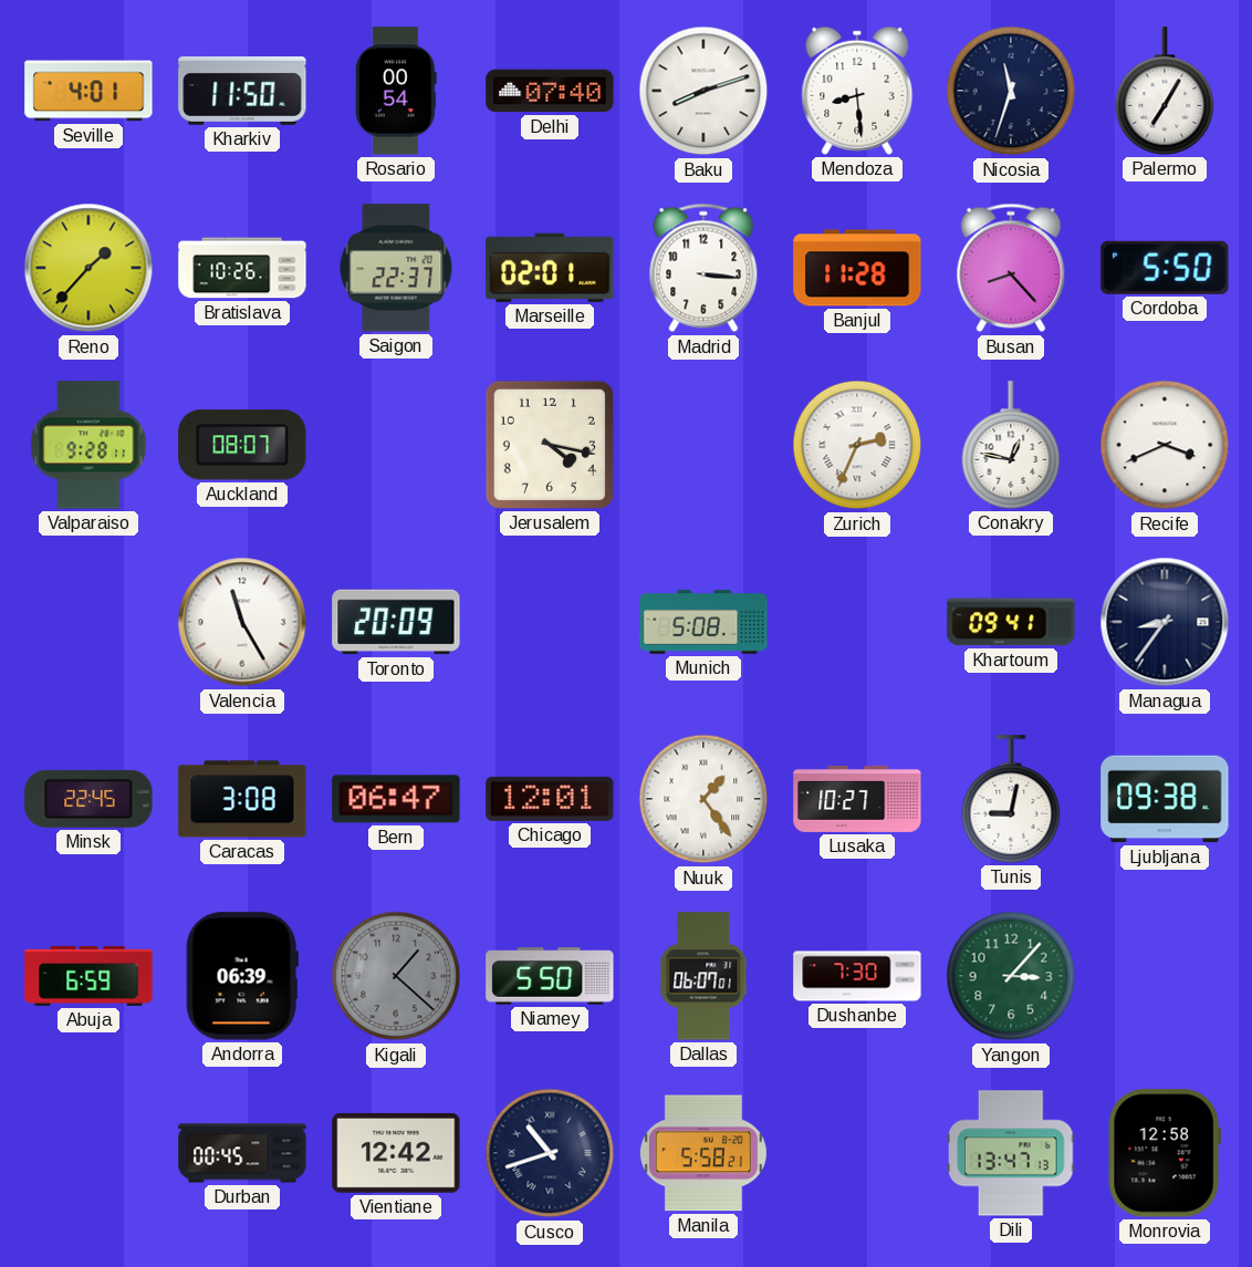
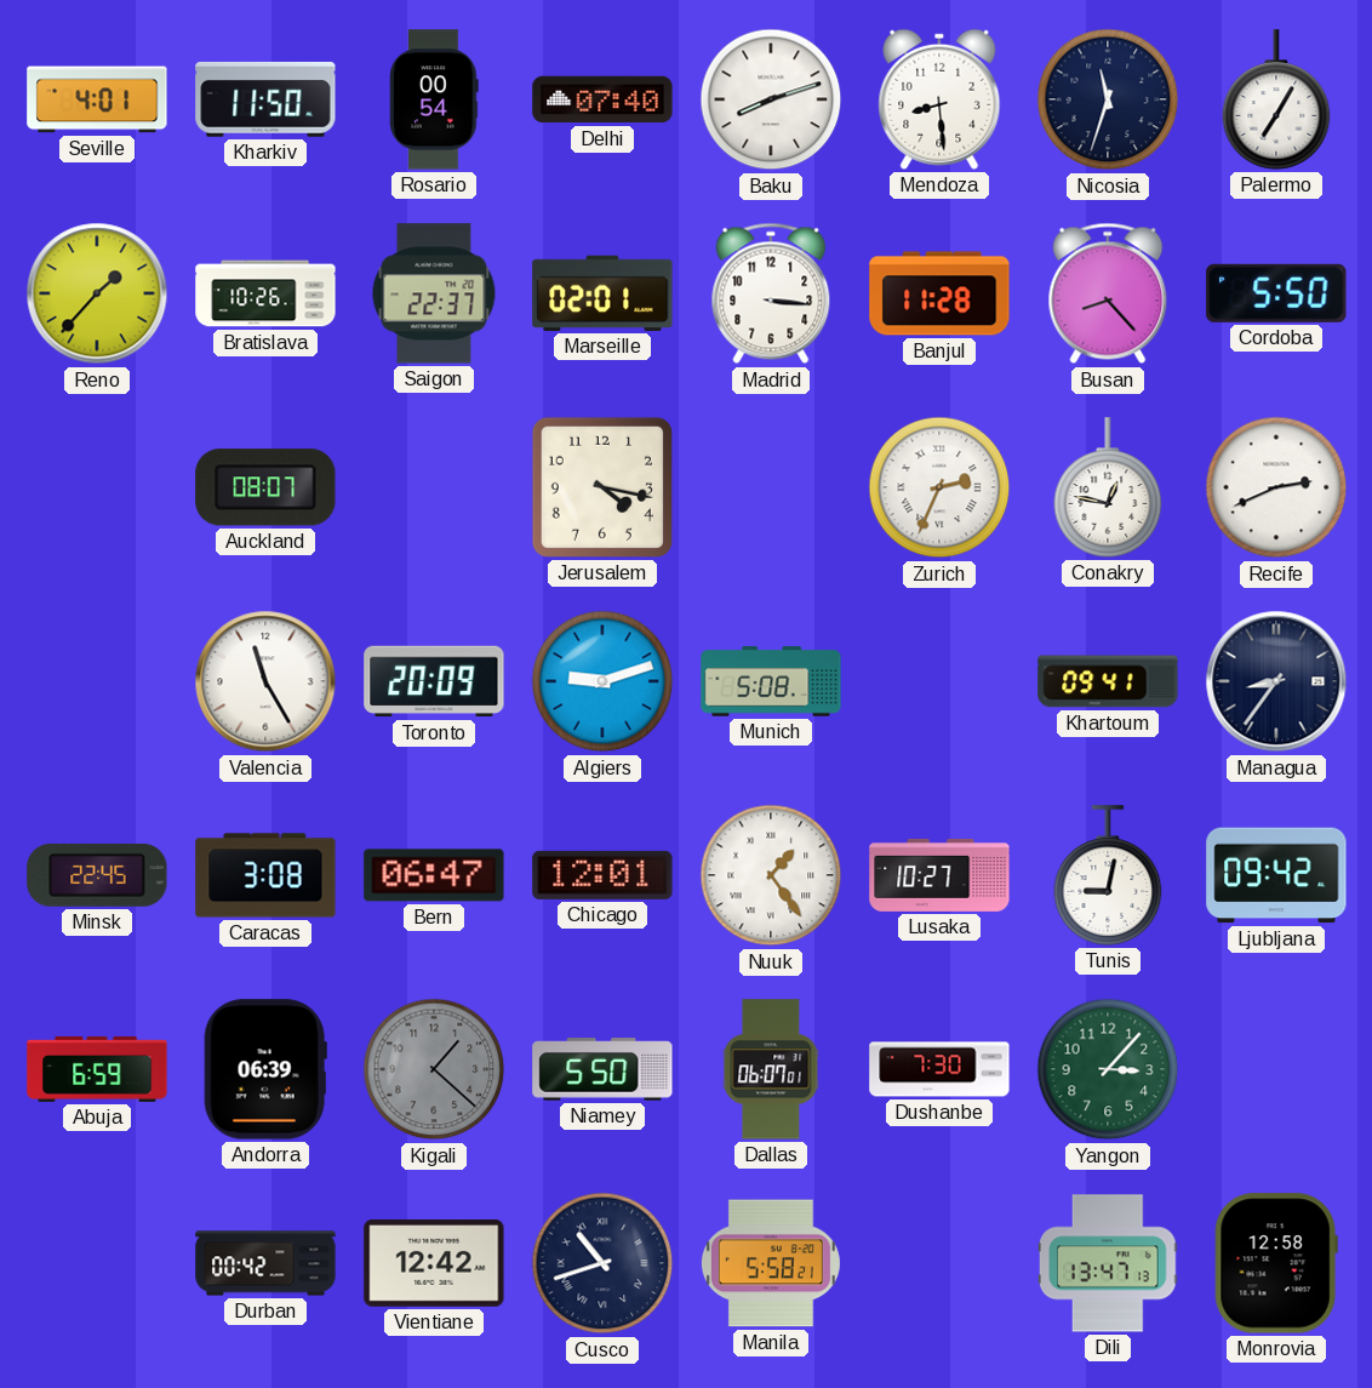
Valparaiso: 9:28 -> none
Recife: 3:41 -> 2:41
Algiers: none -> 9:12
Ljubljana: 09:38 -> 09:42
Durban: 00:45 -> 00:42
